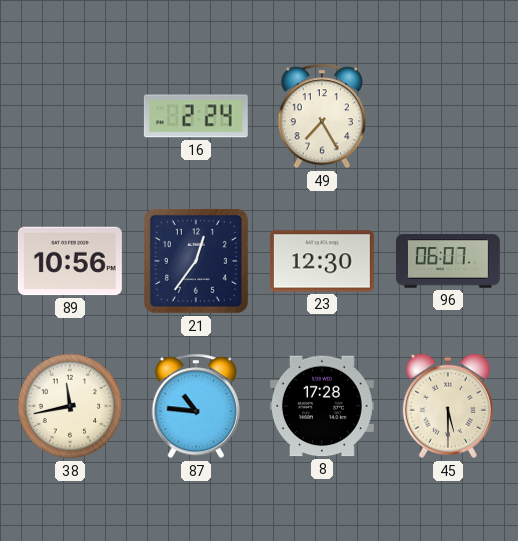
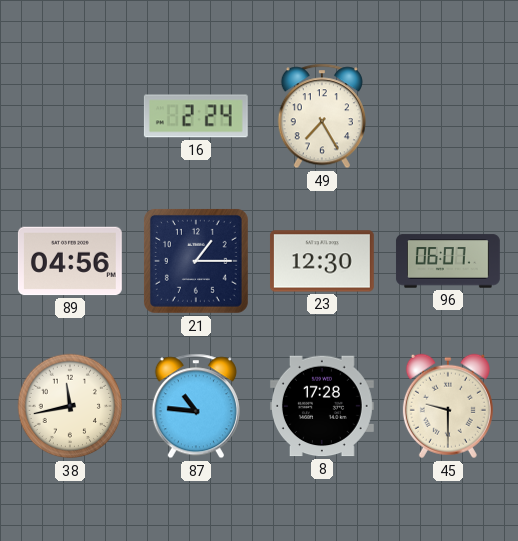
89: 10:56 -> 04:56
21: 12:36 -> 1:15
45: 5:30 -> 9:30
